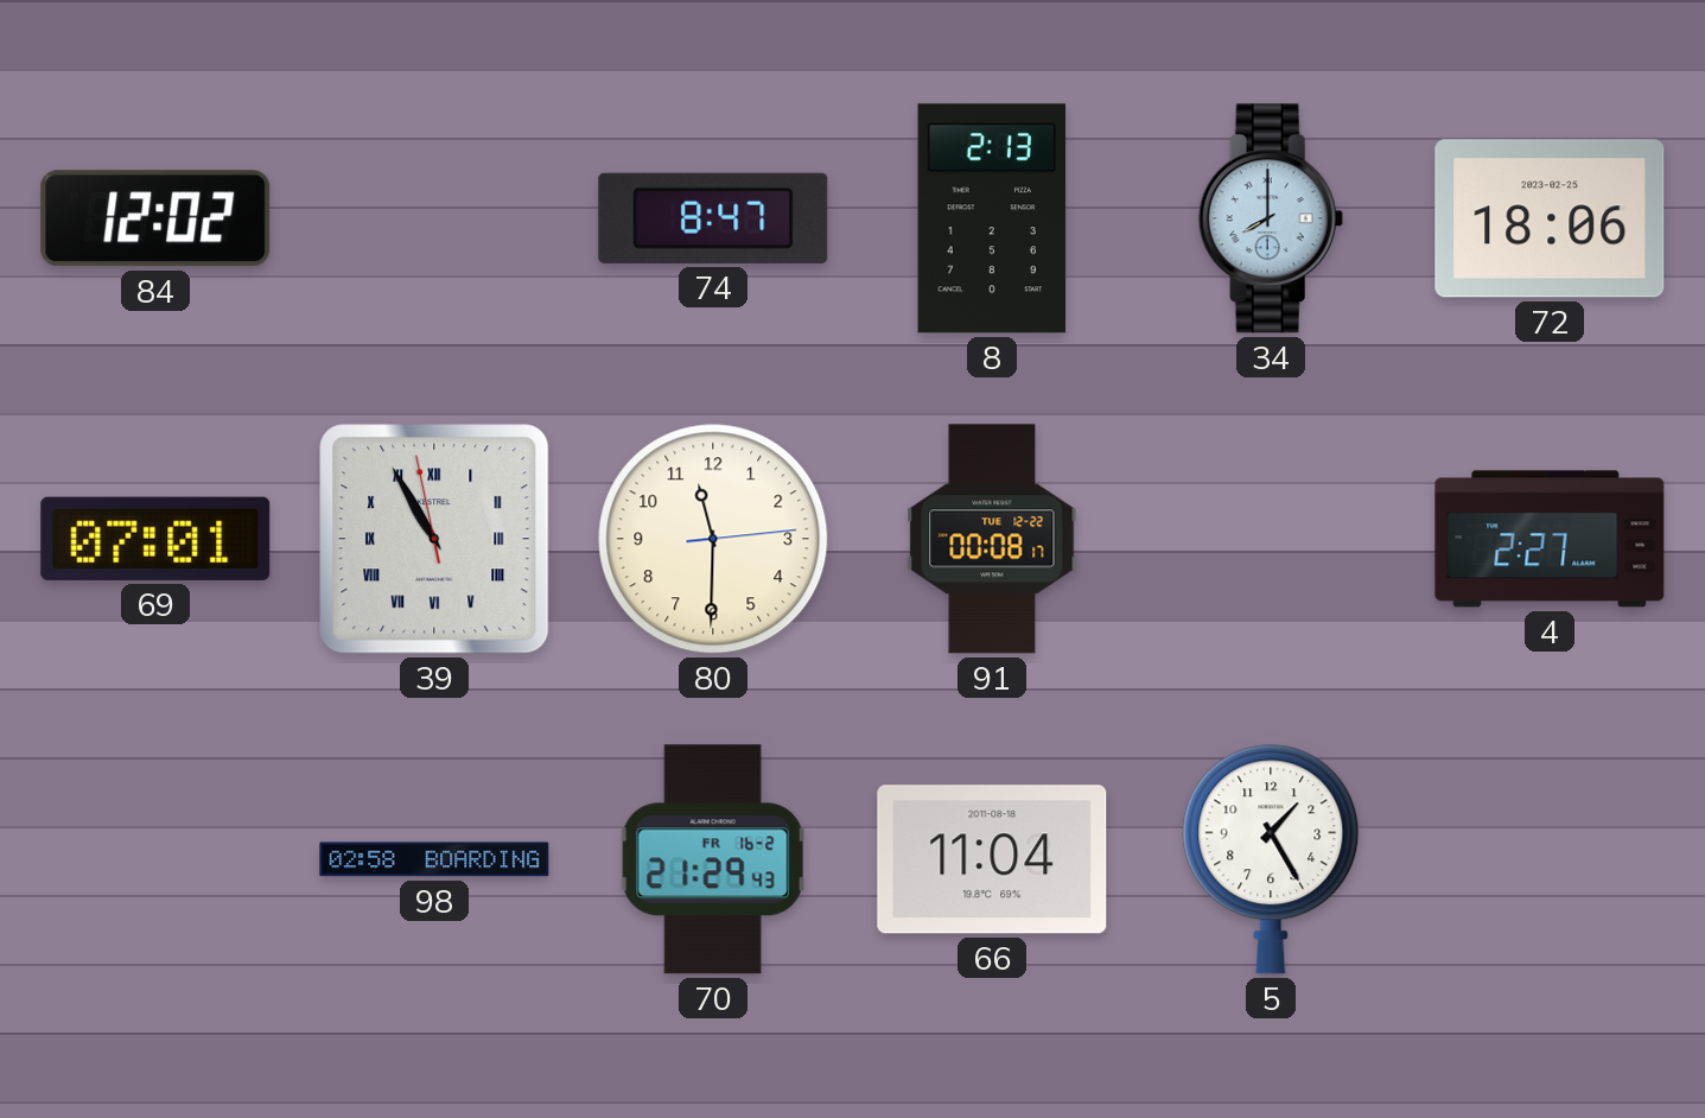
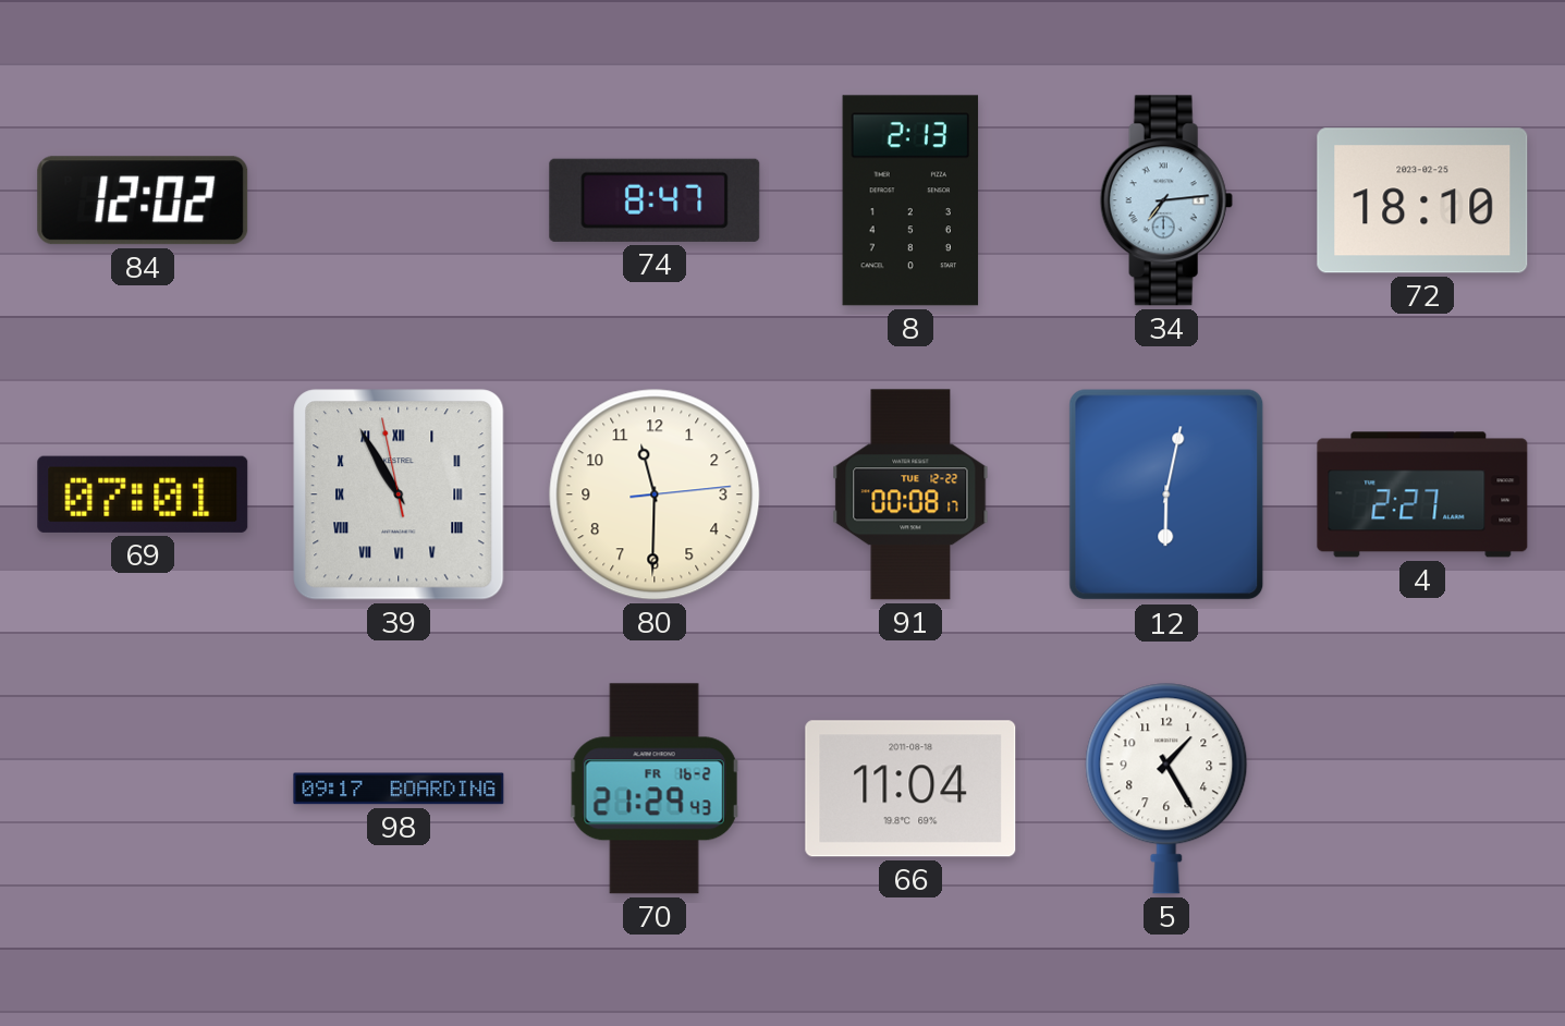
34: 8:00 -> 7:14
72: 18:06 -> 18:10
12: none -> 6:02
98: 02:58 -> 09:17
